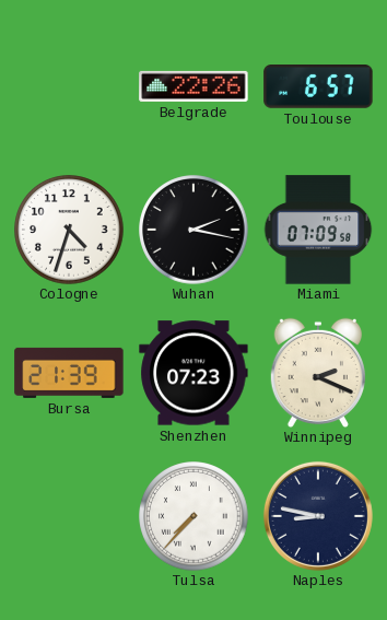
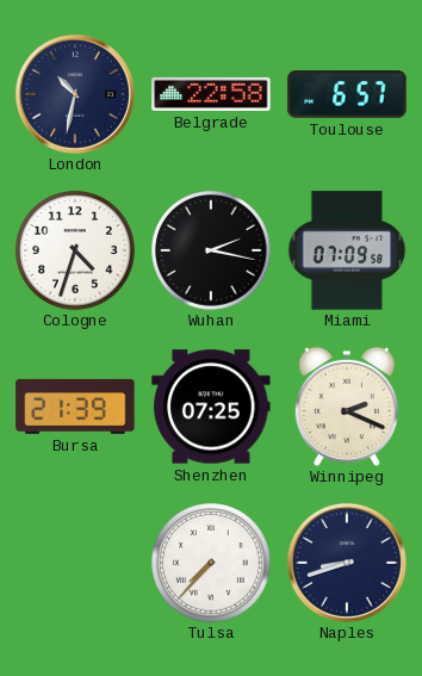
London: none -> 10:32
Belgrade: 22:26 -> 22:58
Shenzhen: 07:23 -> 07:25
Naples: 8:47 -> 8:42
